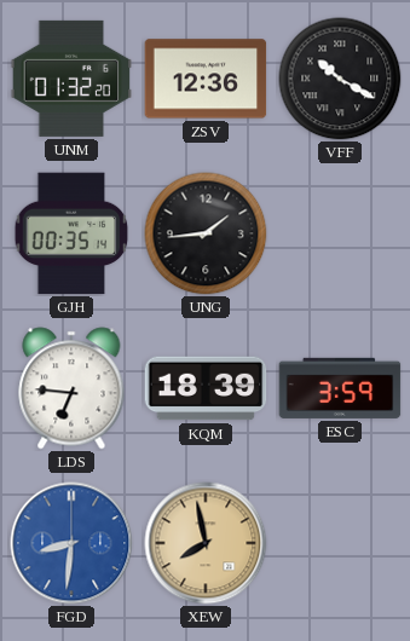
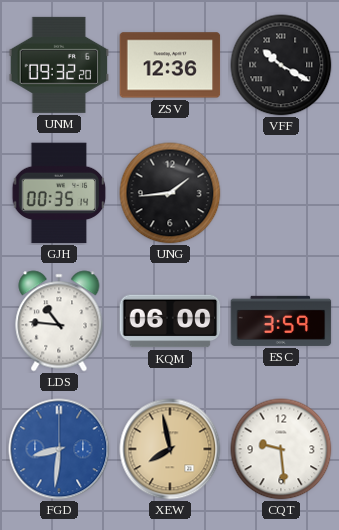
UNM: 01:32 -> 09:32
LDS: 6:46 -> 10:46
KQM: 18:39 -> 06:00
CQT: none -> 9:29
